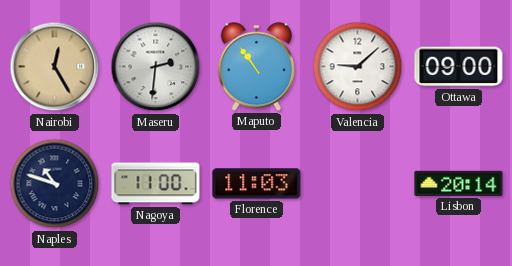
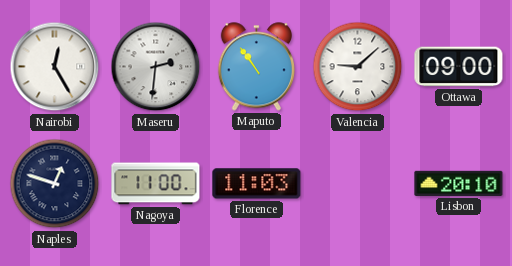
Nairobi dial: champagne -> white
Naples: 10:48 -> 12:48
Lisbon: 20:14 -> 20:10
